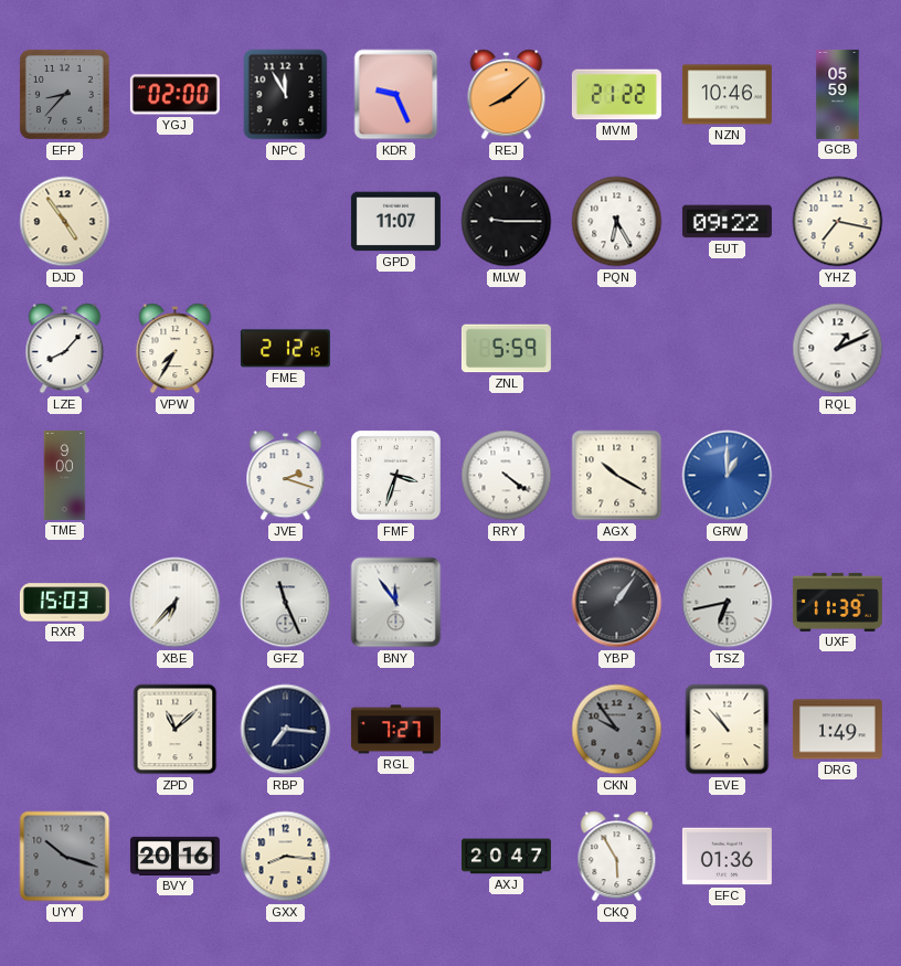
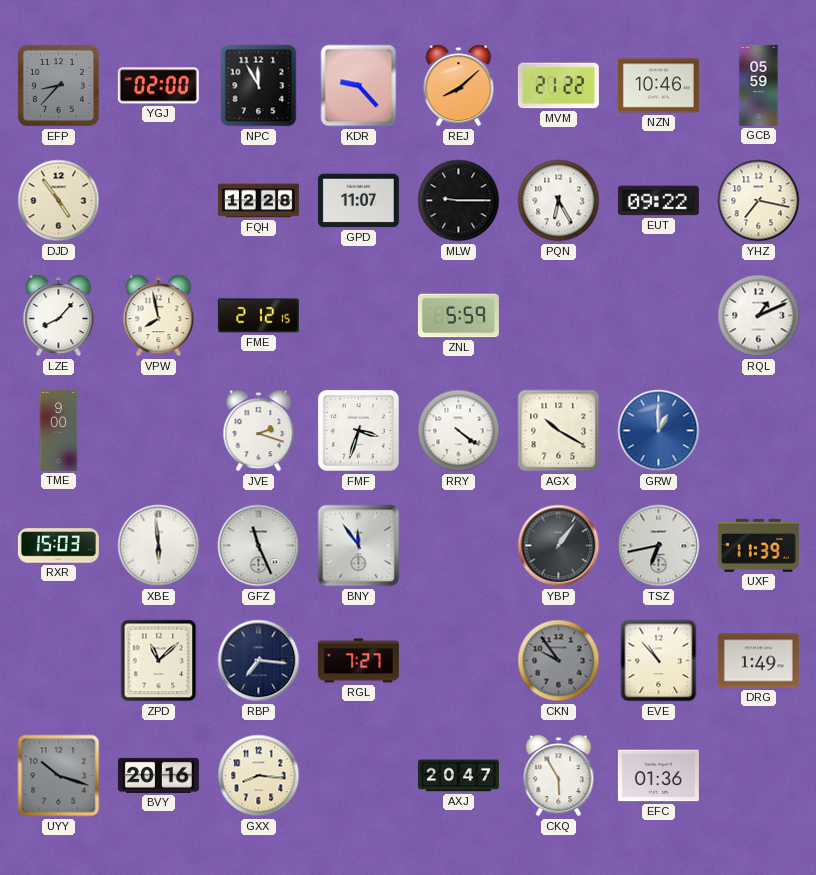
KDR: 9:26 -> 9:23
FQH: none -> 12:28
VPW: 7:35 -> 7:58
XBE: 6:37 -> 5:59
